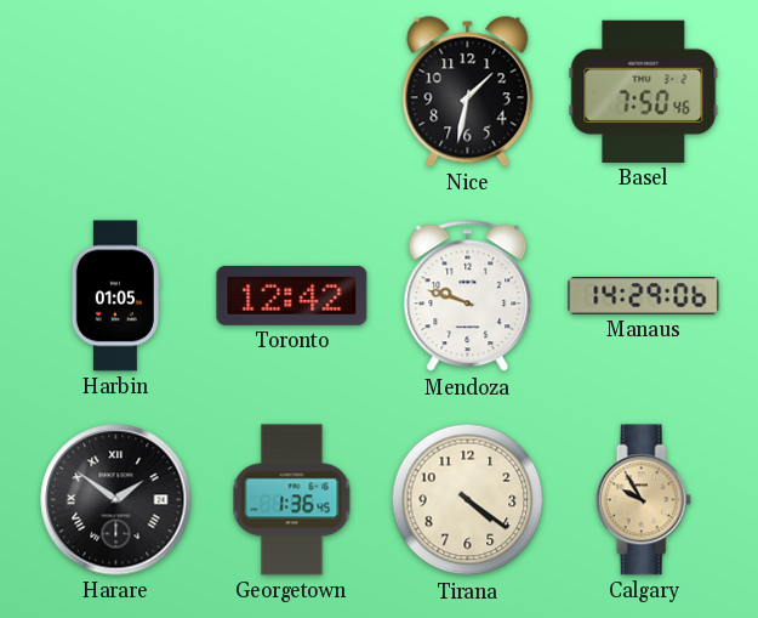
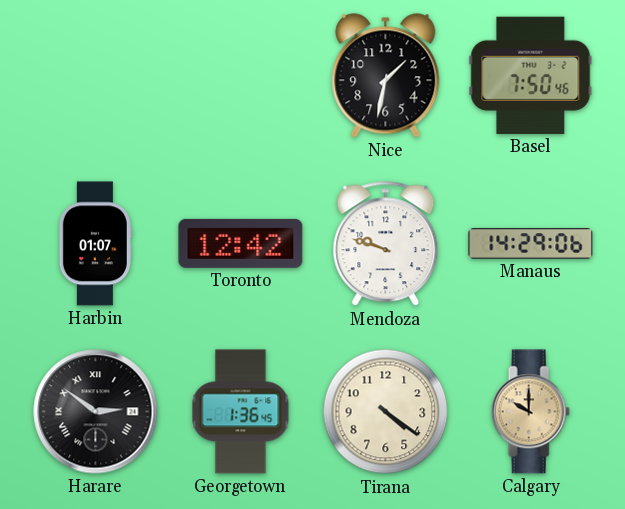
Harbin: 01:05 -> 01:07
Harare: 1:51 -> 2:51
Calgary: 9:55 -> 10:00
